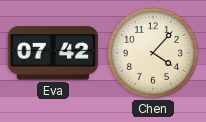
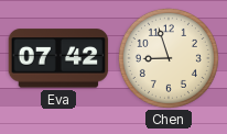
Chen: 4:07 -> 8:57
